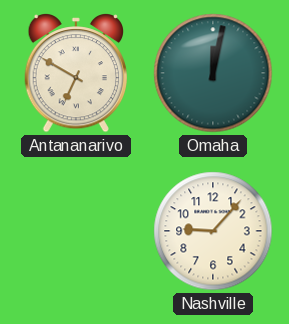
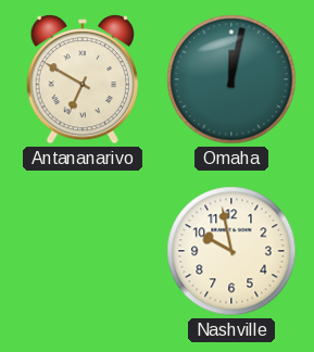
Nashville: 9:07 -> 9:58
